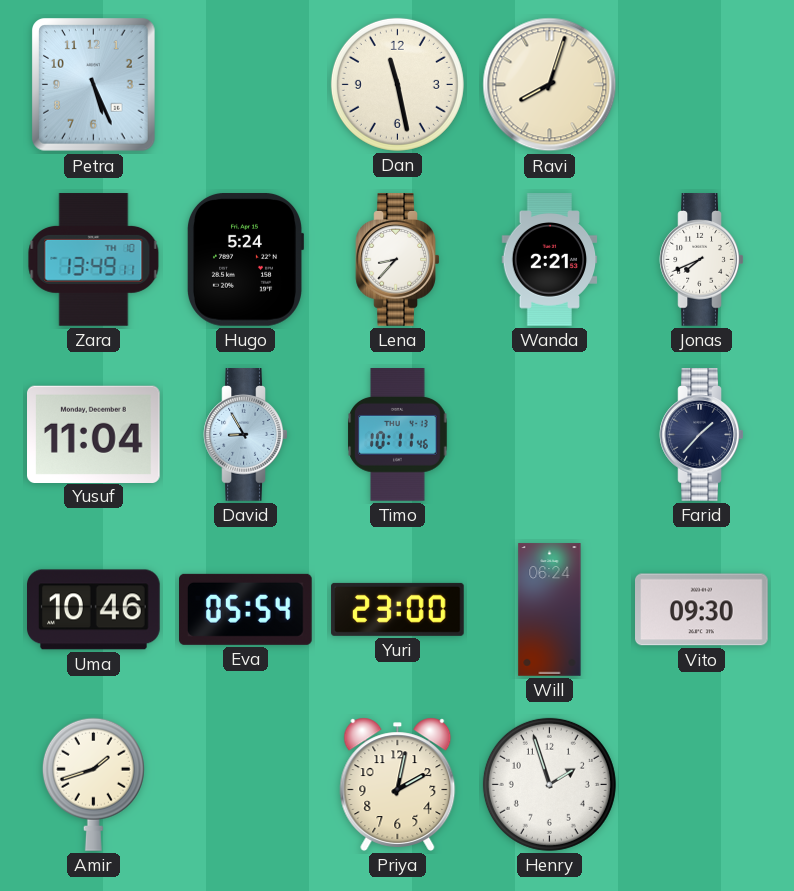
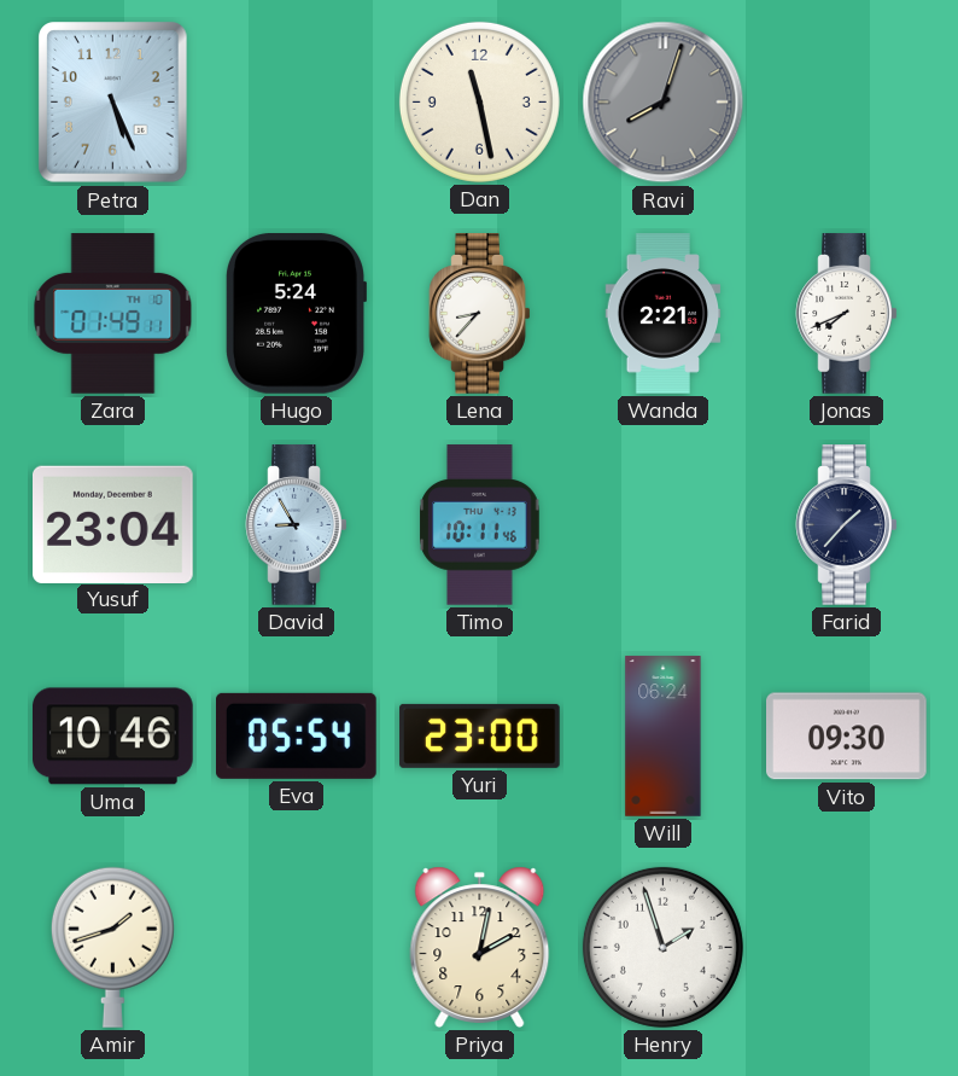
Ravi dial: cream -> grey
Zara: 13:49 -> 01:49
Yusuf: 11:04 -> 23:04
